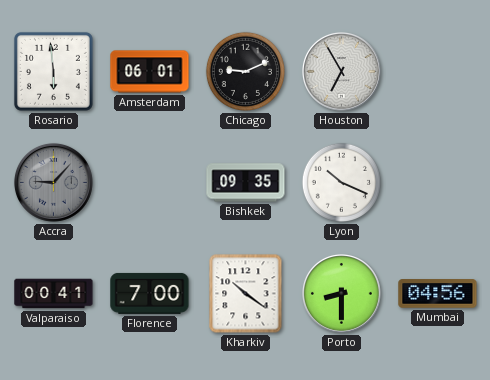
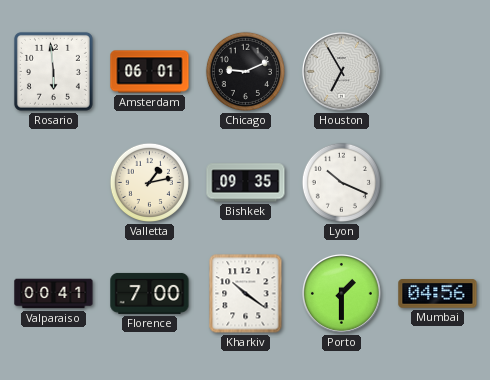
Accra: 9:07 -> none
Valletta: none -> 1:13
Porto: 8:30 -> 1:30
